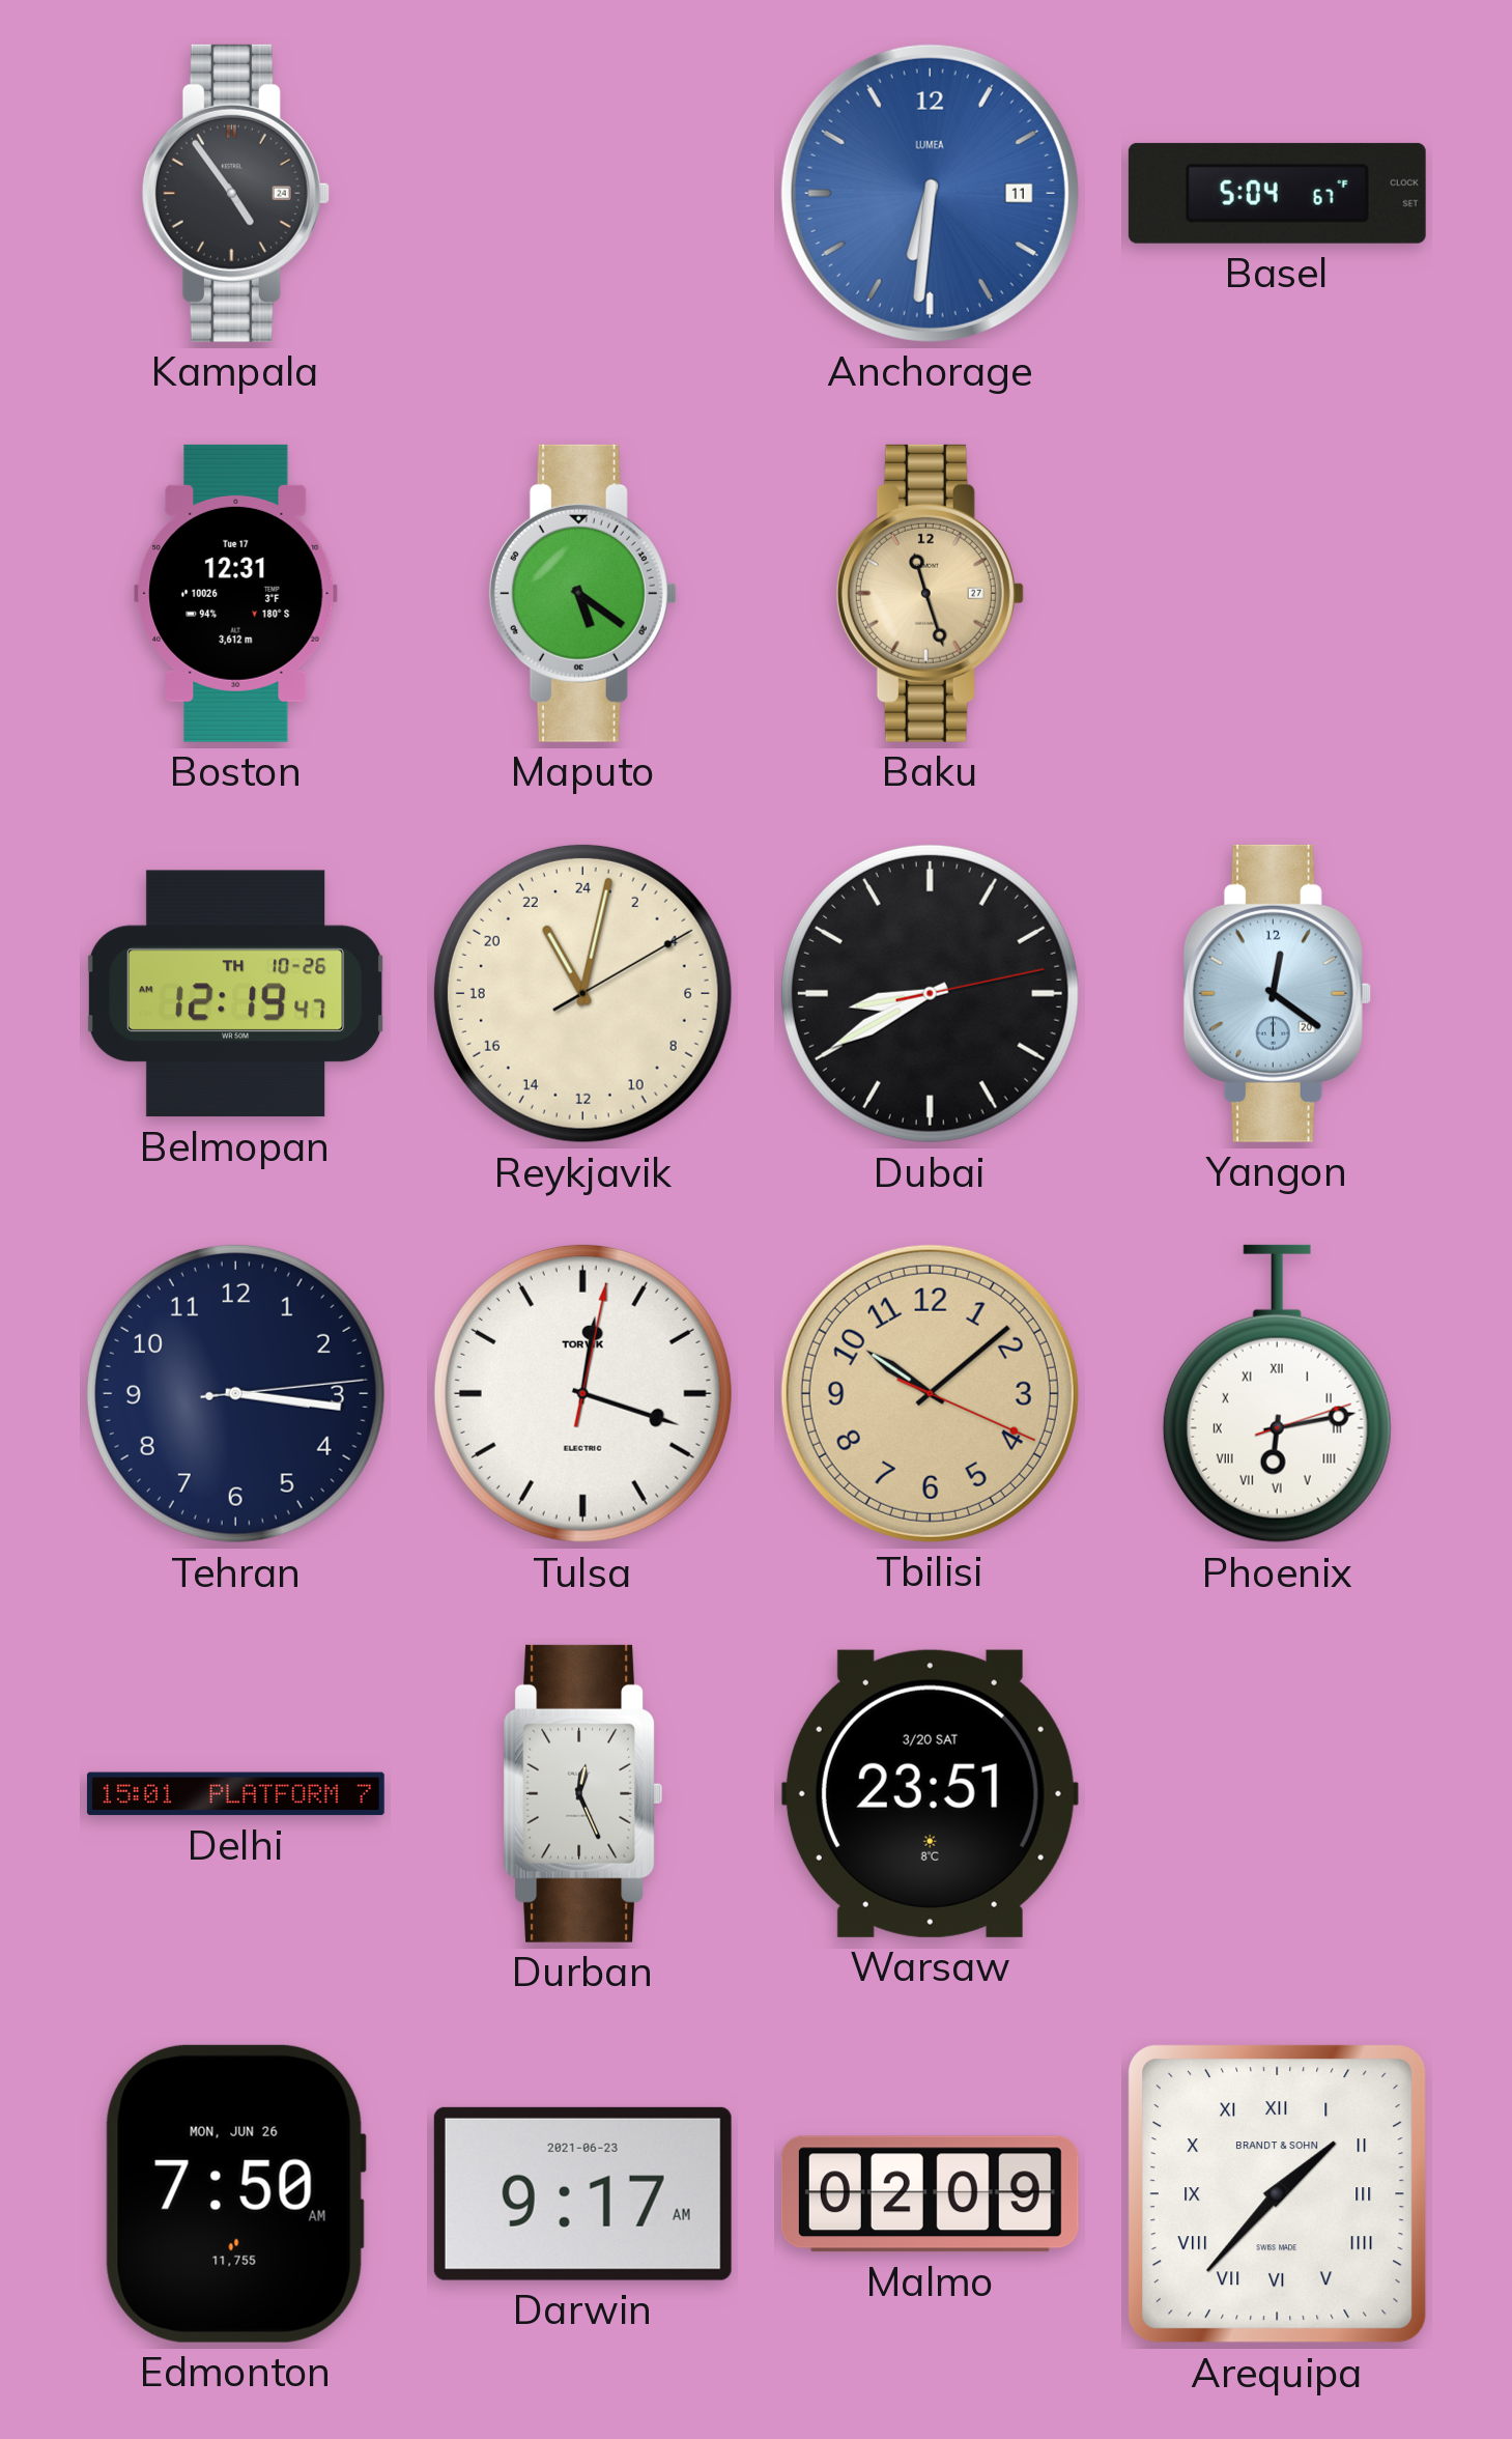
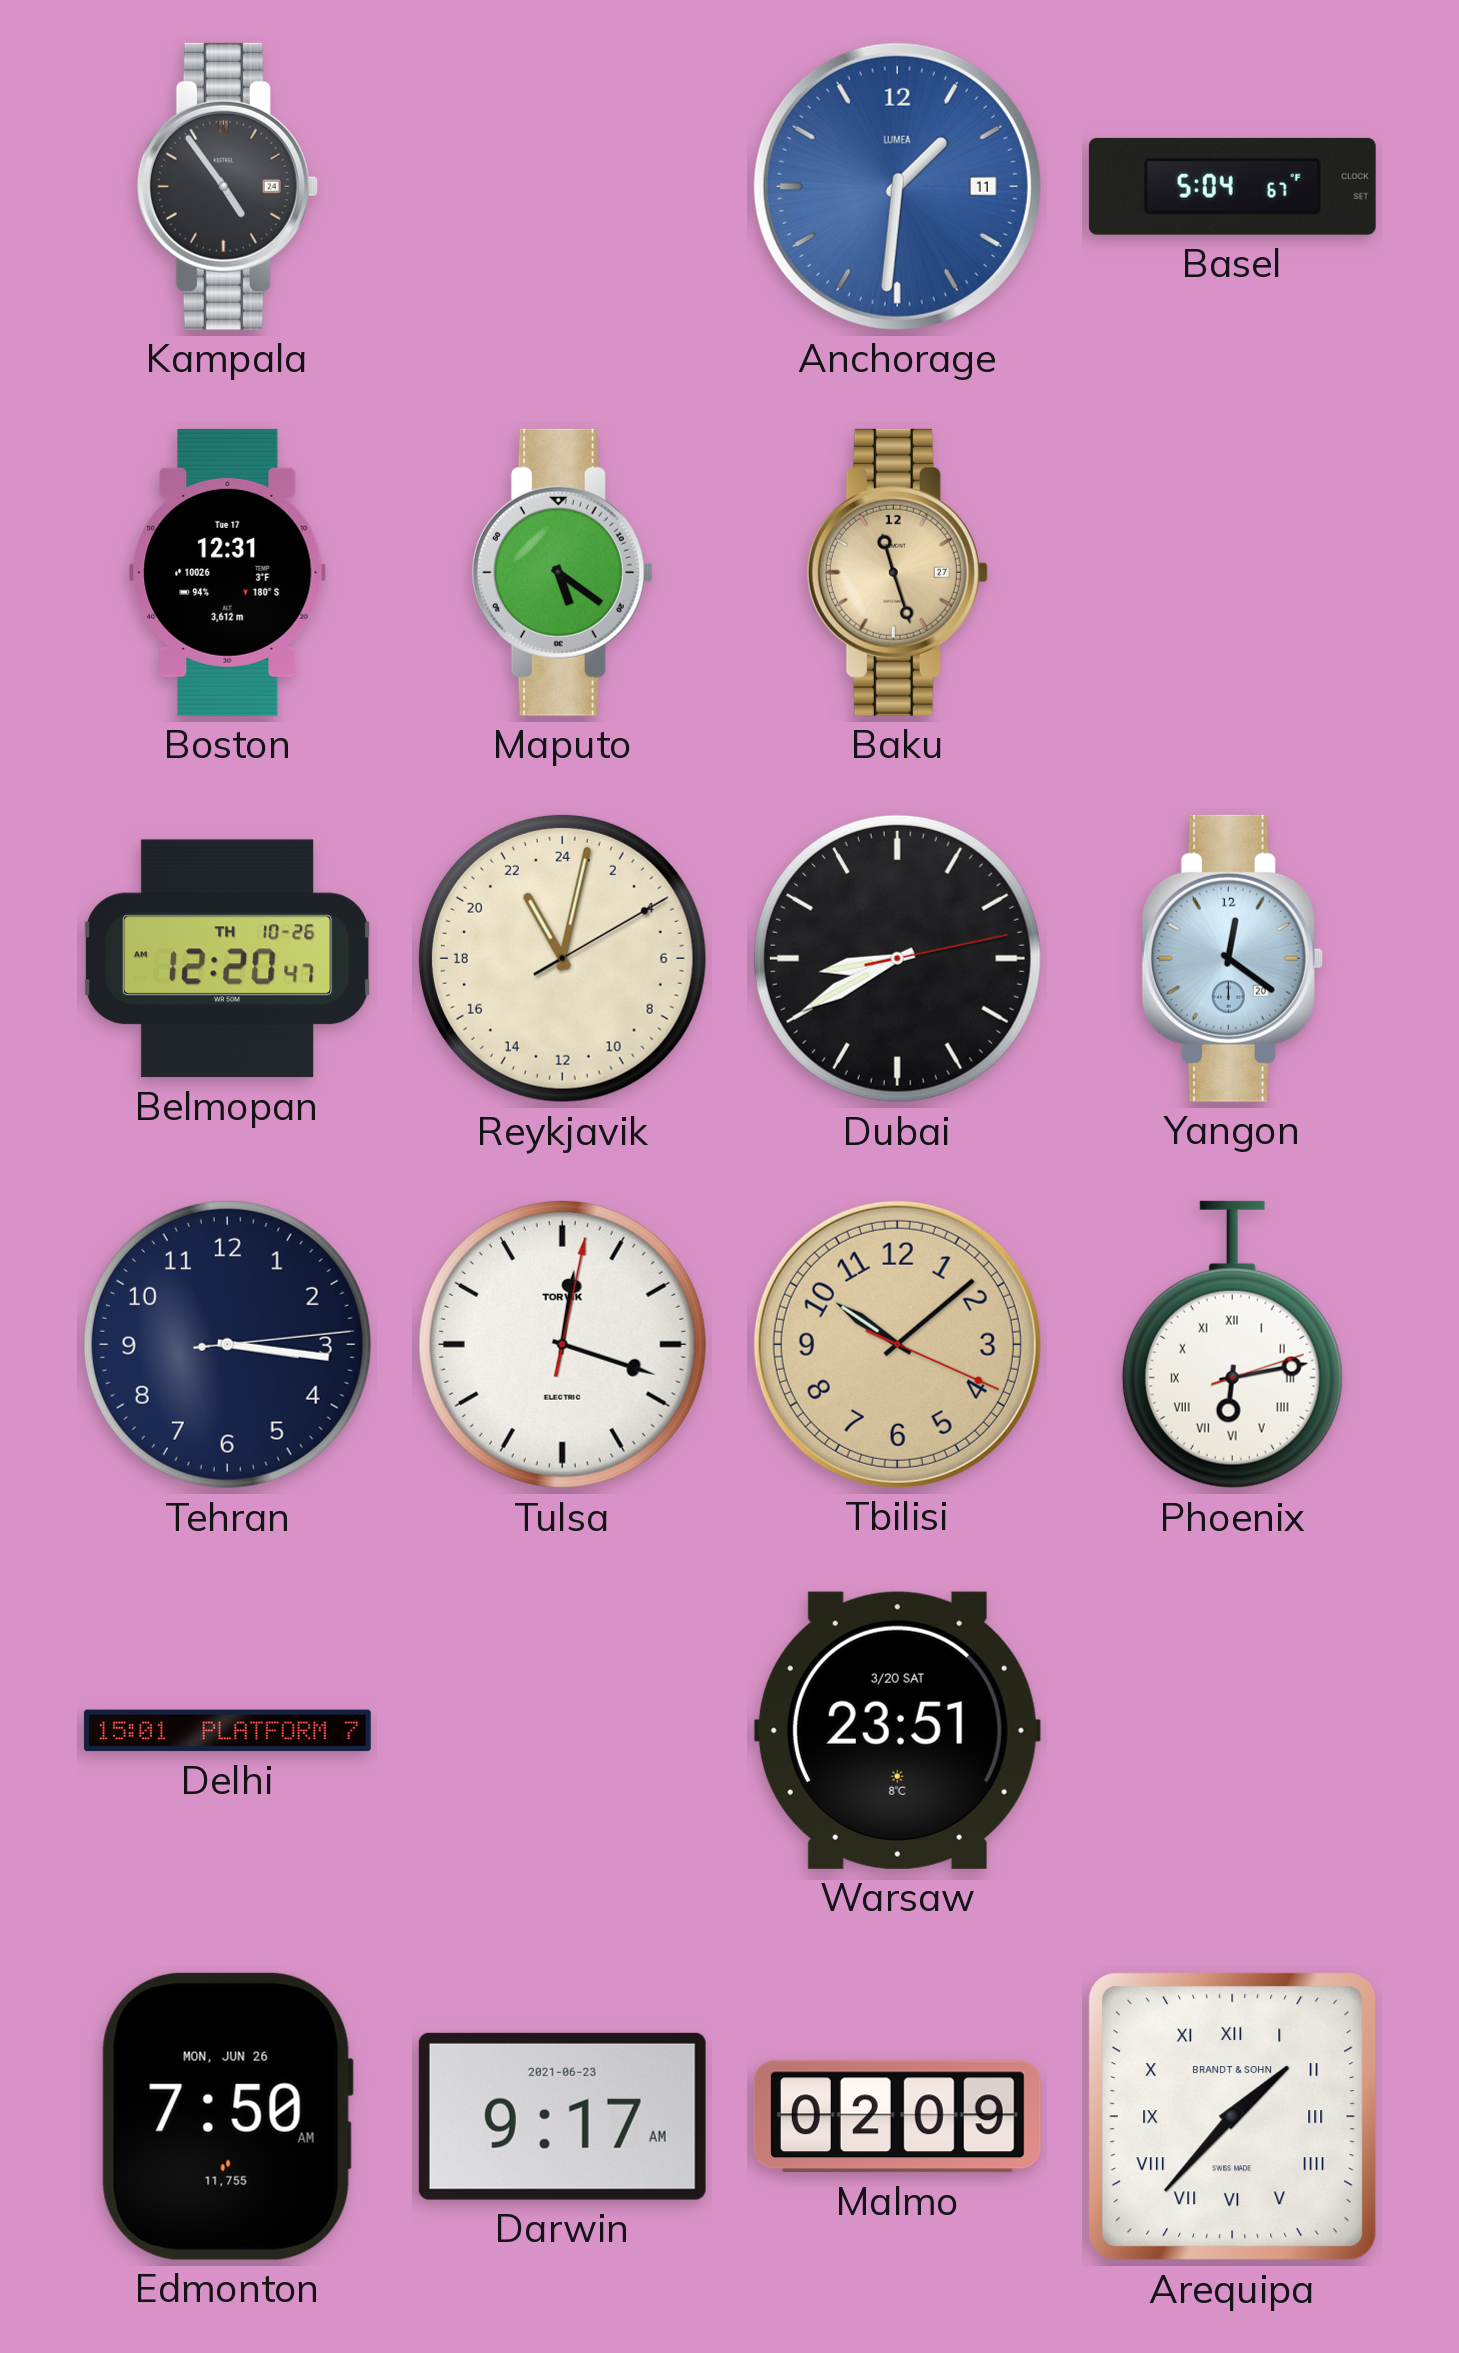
Anchorage: 6:31 -> 1:31
Belmopan: 12:19 -> 12:20
Durban: 12:26 -> none
